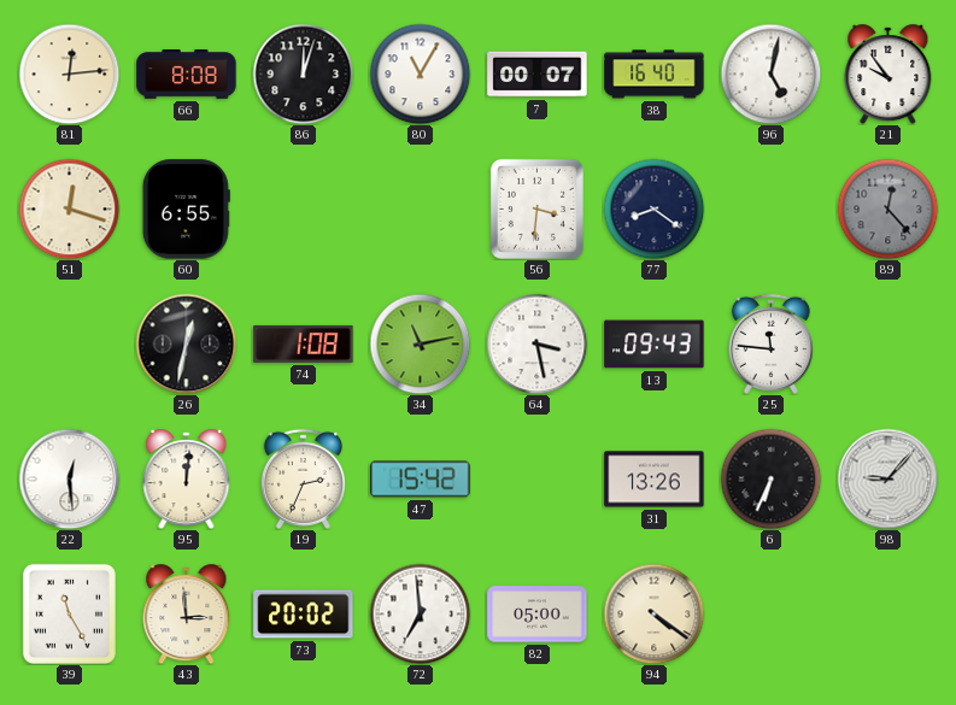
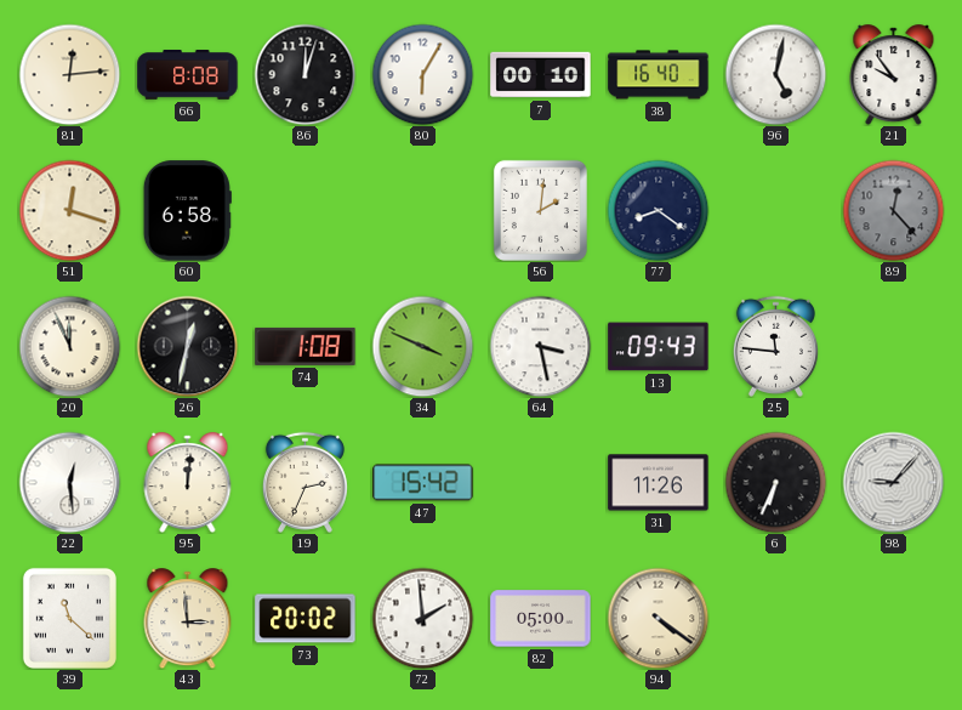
80: 11:05 -> 6:05
7: 00:07 -> 00:10
60: 6:55 -> 6:58
56: 3:31 -> 2:01
20: none -> 11:56
34: 11:13 -> 3:49
31: 13:26 -> 11:26
39: 11:25 -> 11:22
72: 6:59 -> 1:59
